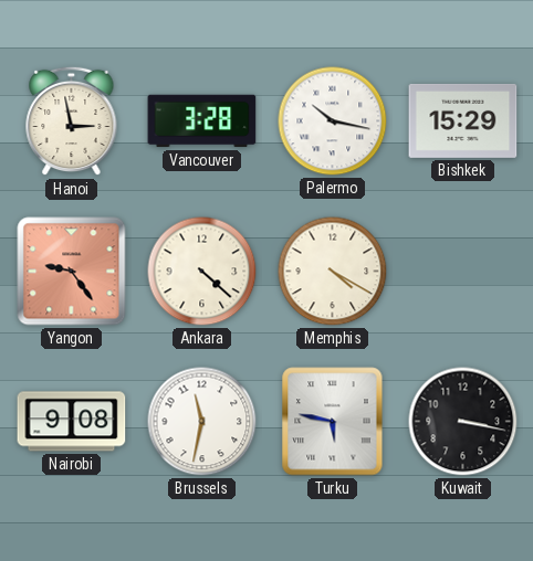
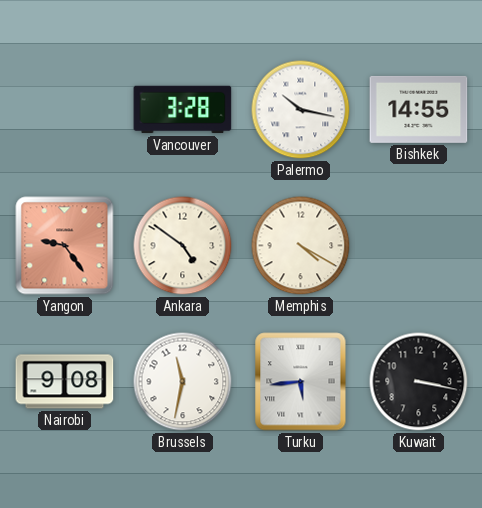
Hanoi: 2:58 -> none
Bishkek: 15:29 -> 14:55
Ankara: 4:22 -> 4:51
Turku: 5:47 -> 5:44
